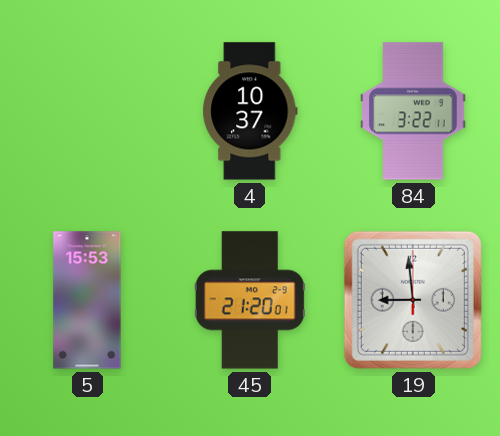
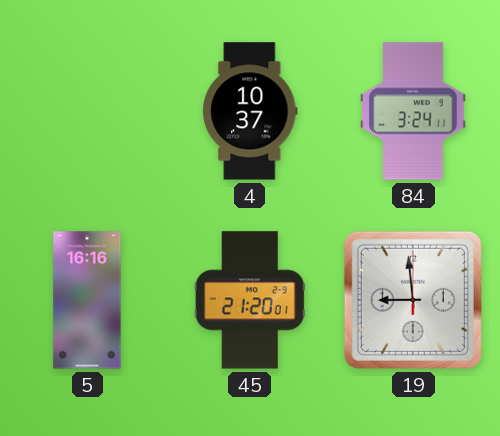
84: 3:22 -> 3:24
5: 15:53 -> 16:16
